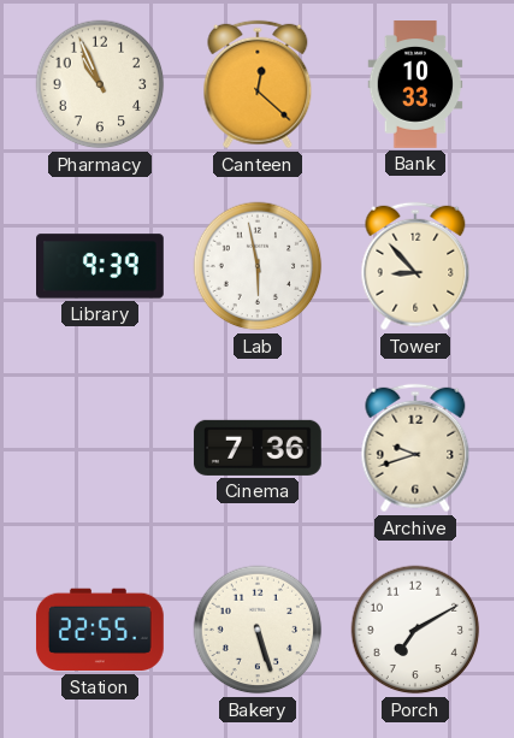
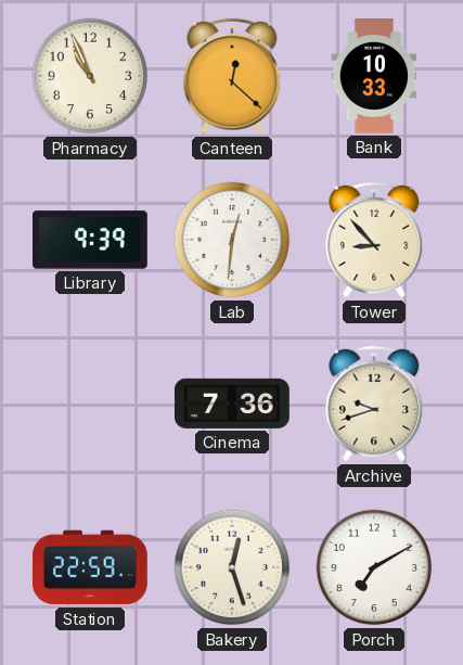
Lab: 5:58 -> 12:31
Station: 22:55 -> 22:59
Bakery: 5:27 -> 12:27
